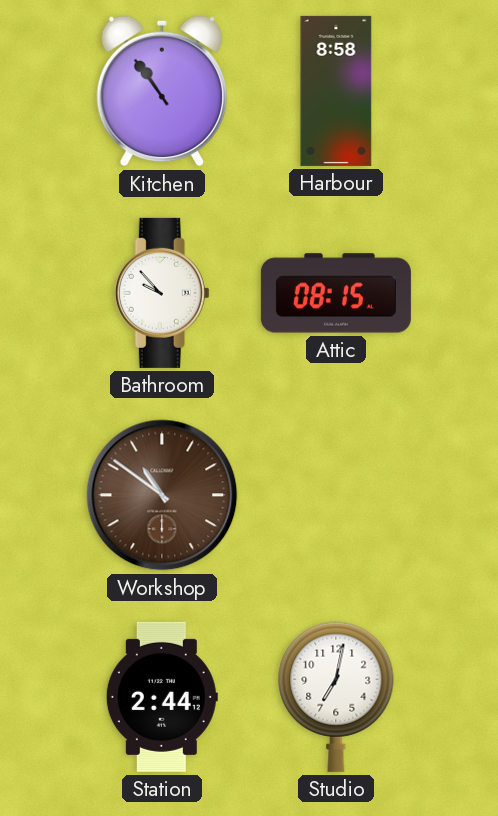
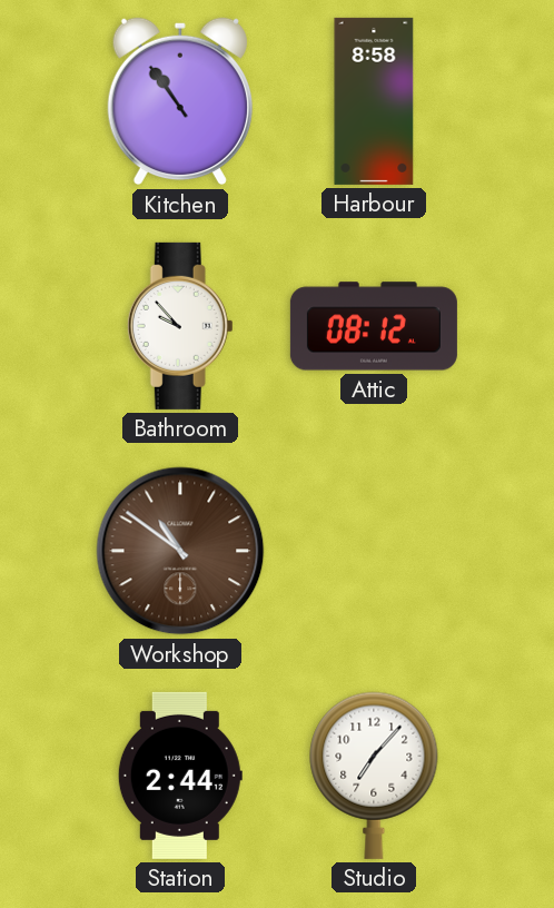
Attic: 08:15 -> 08:12
Studio: 7:02 -> 7:07
